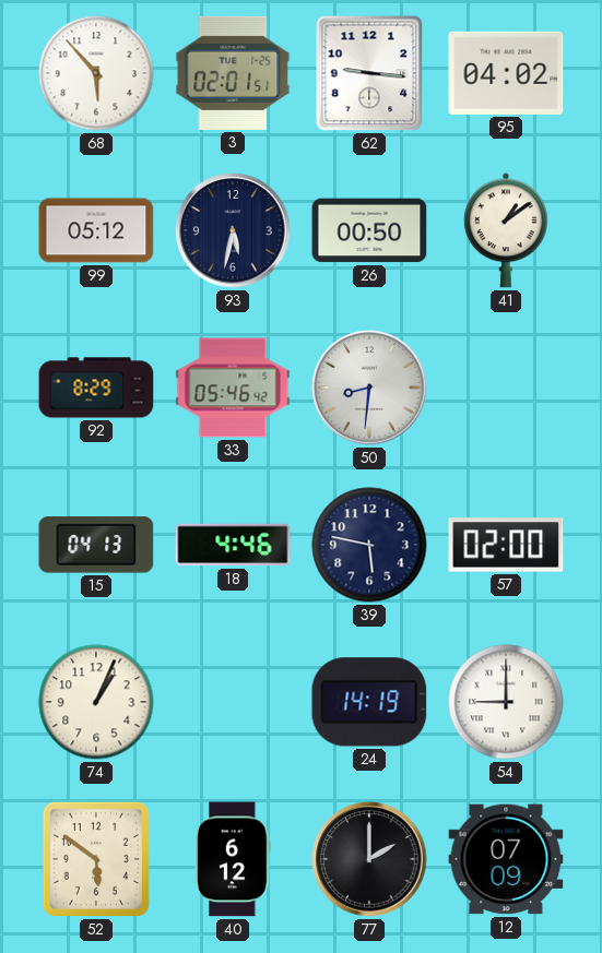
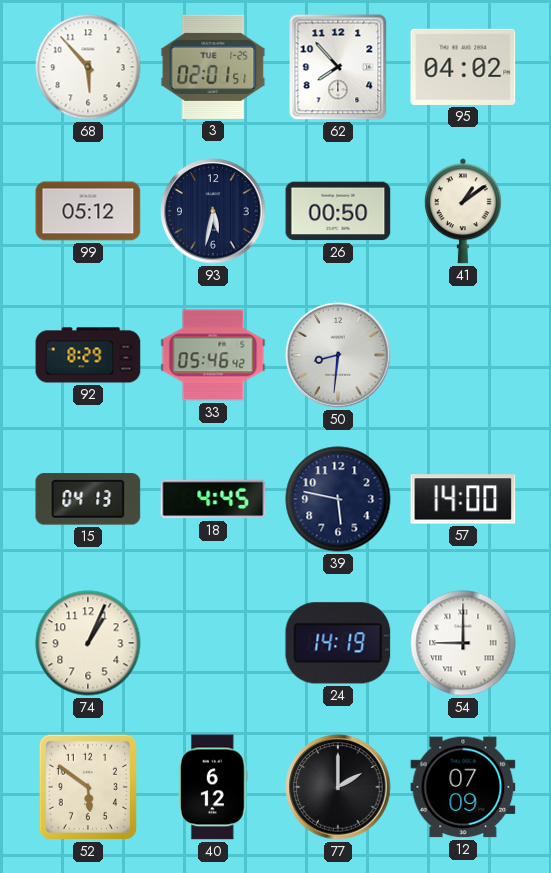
62: 9:16 -> 7:53
18: 4:46 -> 4:45
57: 02:00 -> 14:00
